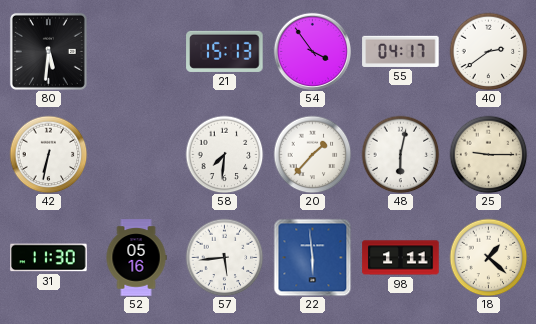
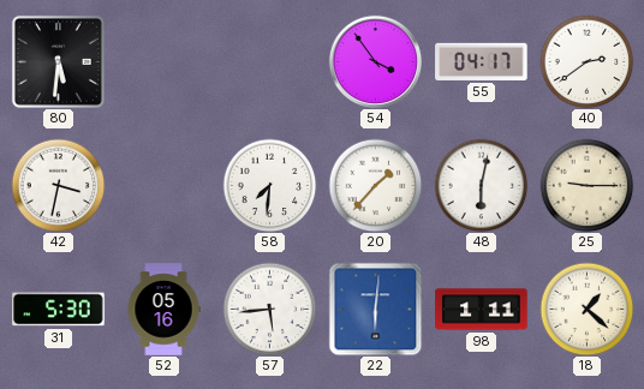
21: 15:13 -> none
42: 6:32 -> 3:32
31: 11:30 -> 5:30
22: 5:59 -> 6:01
